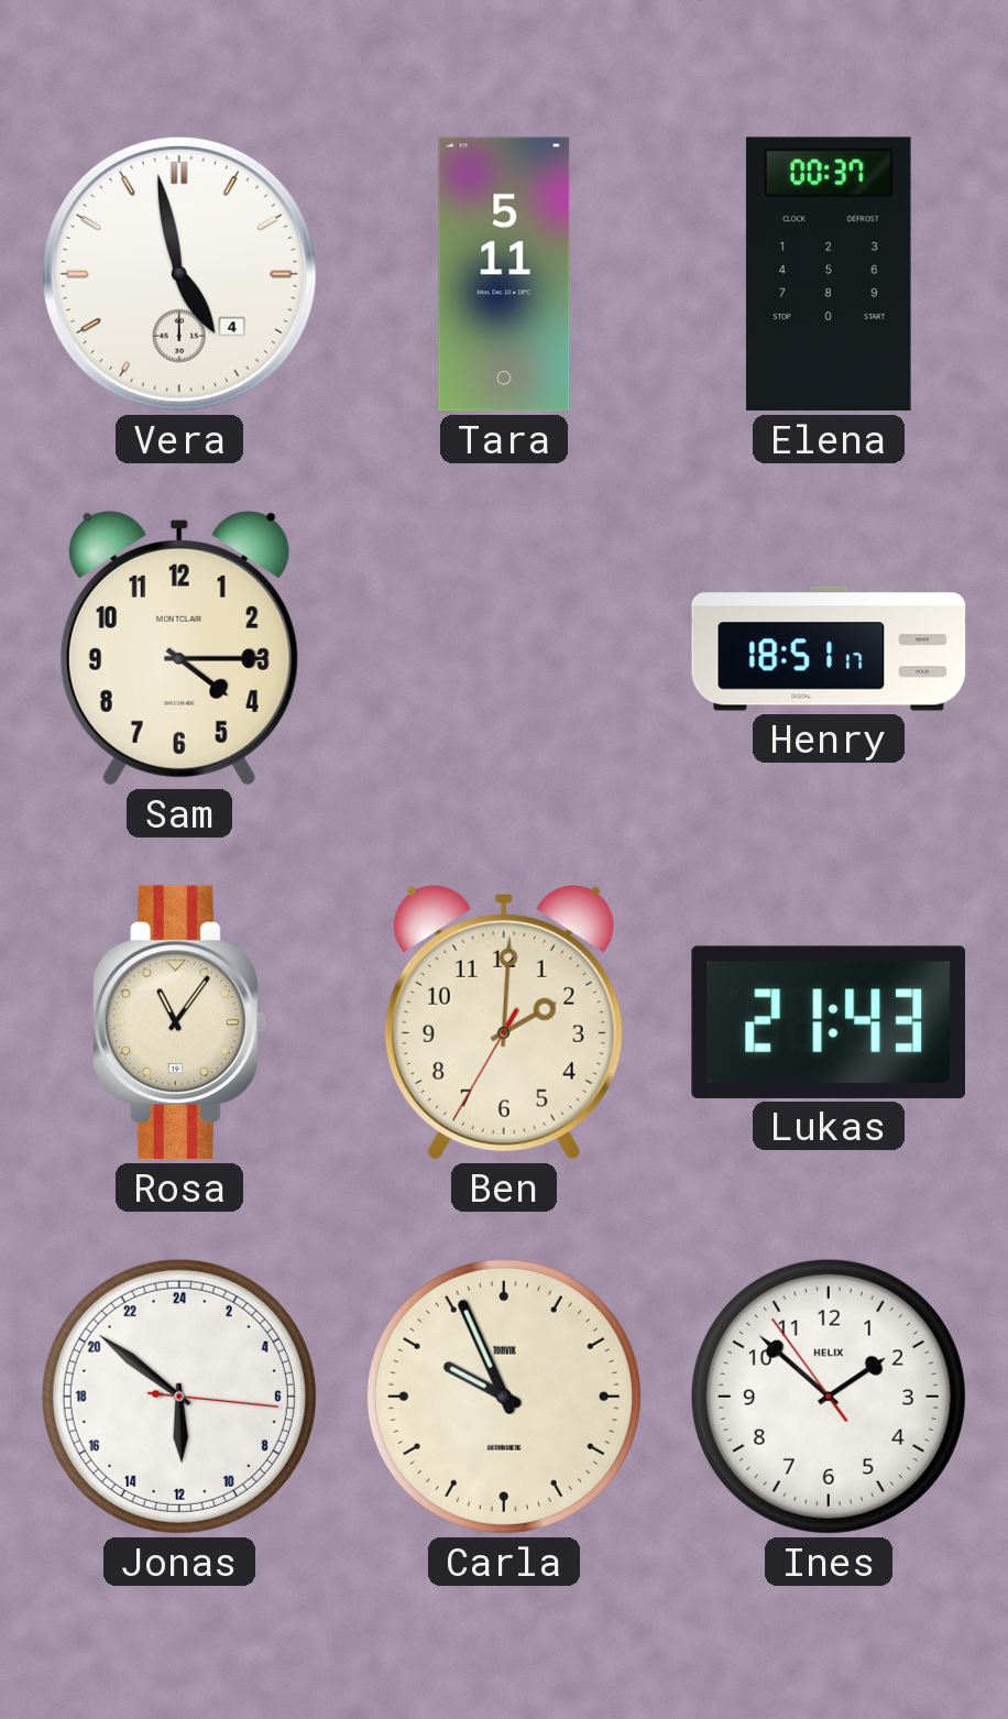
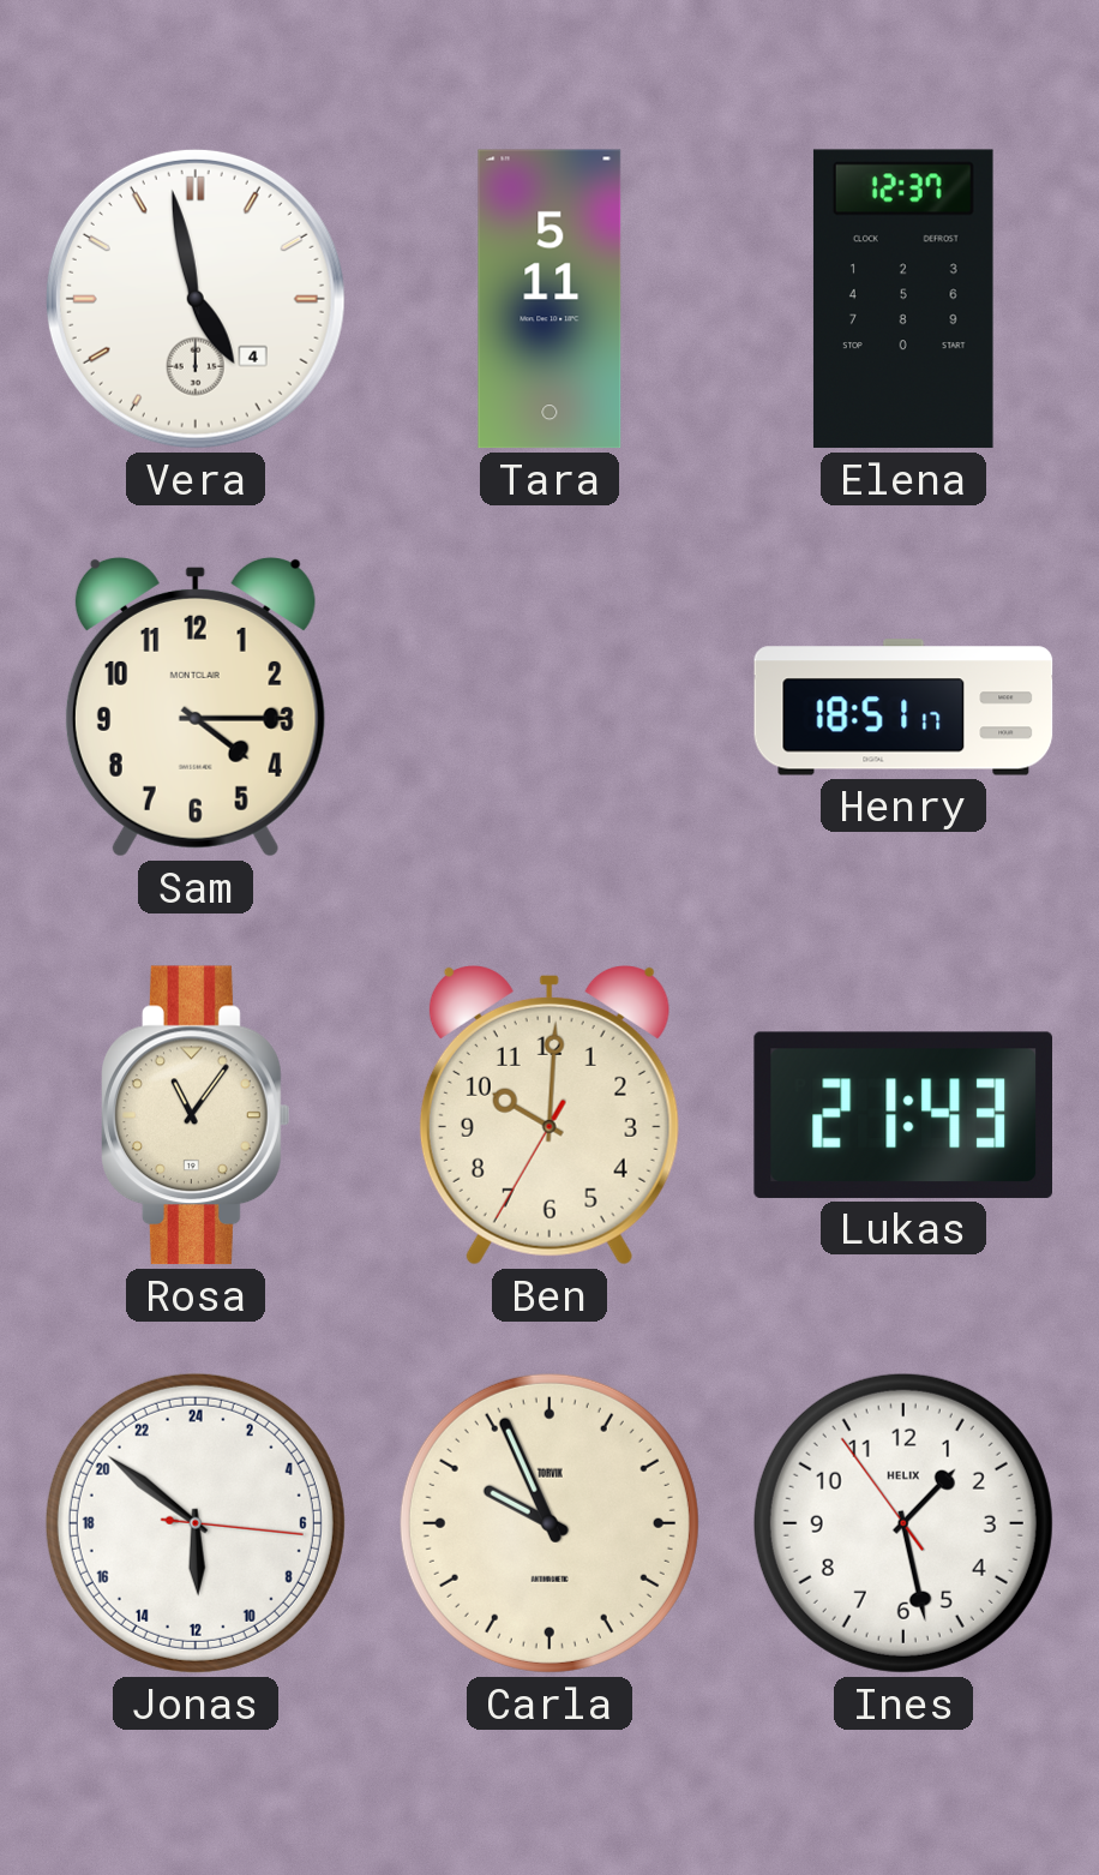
Elena: 00:37 -> 12:37
Ben: 2:00 -> 10:00
Ines: 1:51 -> 1:27
